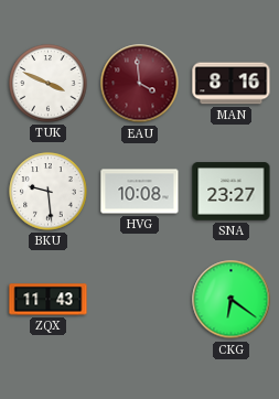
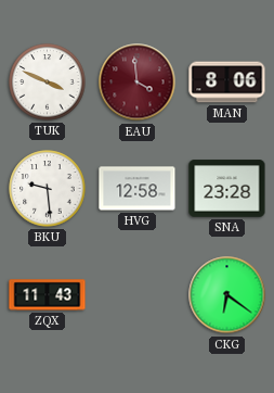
MAN: 8:16 -> 8:06
HVG: 10:08 -> 12:58
SNA: 23:27 -> 23:28
